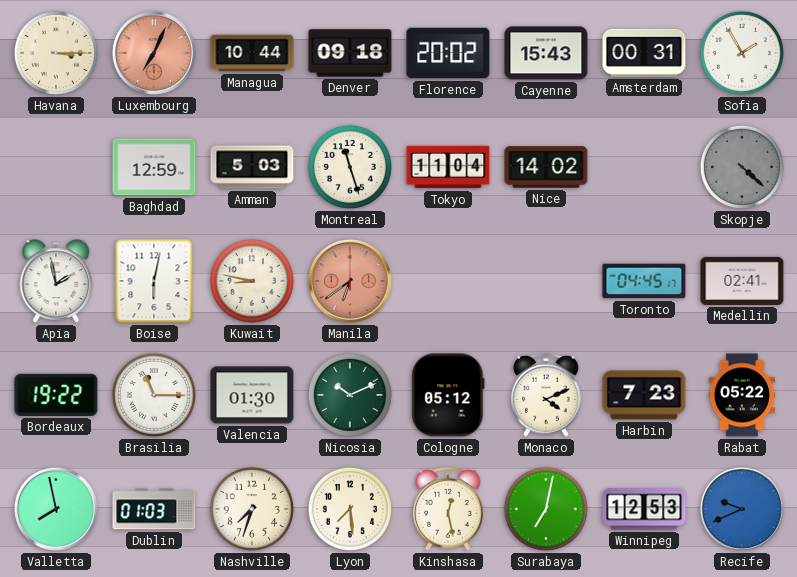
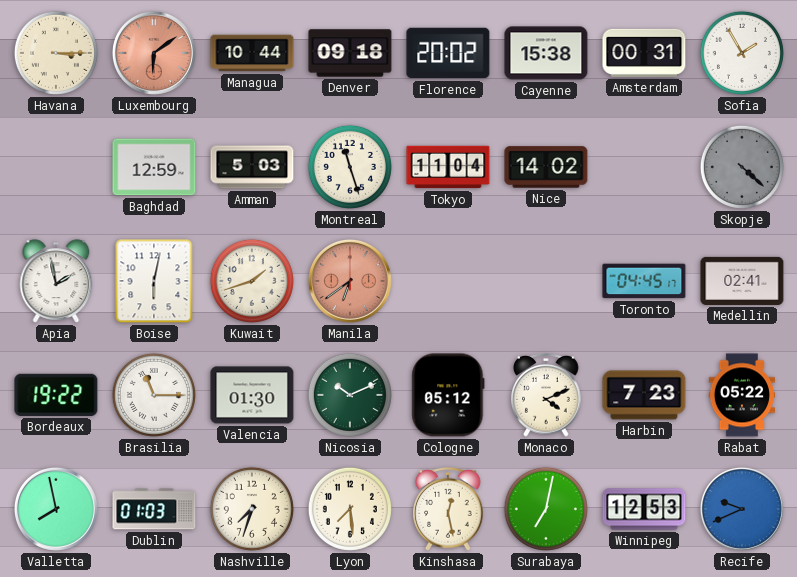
Luxembourg: 7:04 -> 6:09
Cayenne: 15:43 -> 15:38
Kuwait: 8:47 -> 1:42
